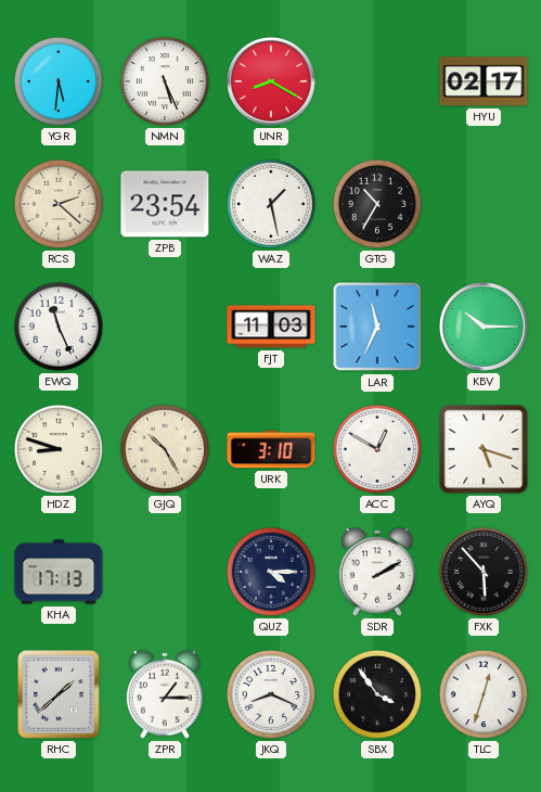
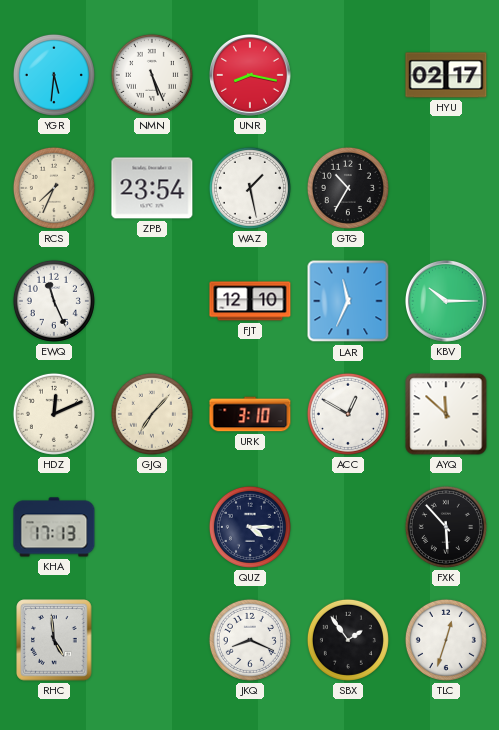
UNR: 8:20 -> 8:17
RCS: 2:22 -> 7:34
FJT: 11:03 -> 12:10
HDZ: 8:48 -> 12:11
GJQ: 10:25 -> 7:07
AYQ: 5:18 -> 11:52
SDR: 2:10 -> none
RHC: 1:38 -> 4:59
ZPR: 1:15 -> none
SBX: 3:54 -> 1:54
